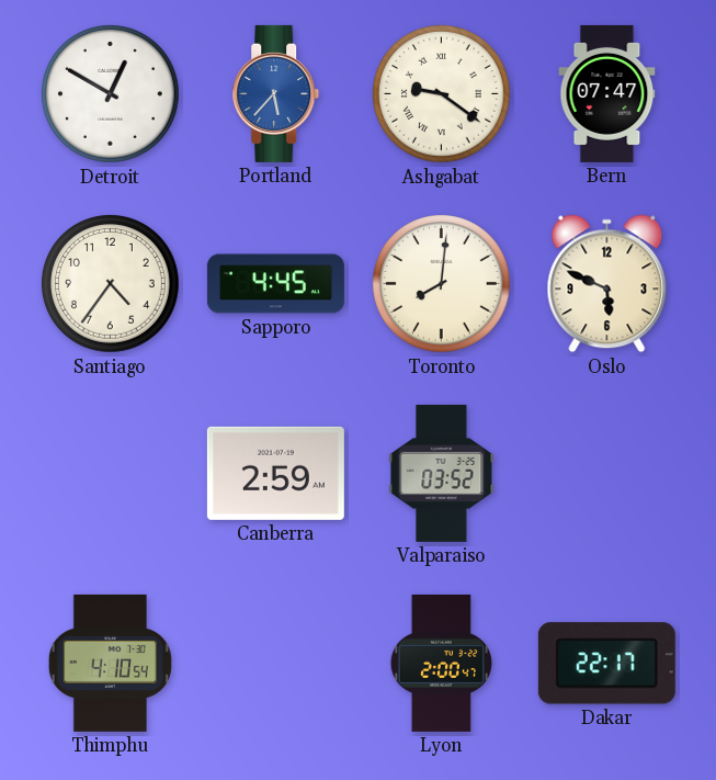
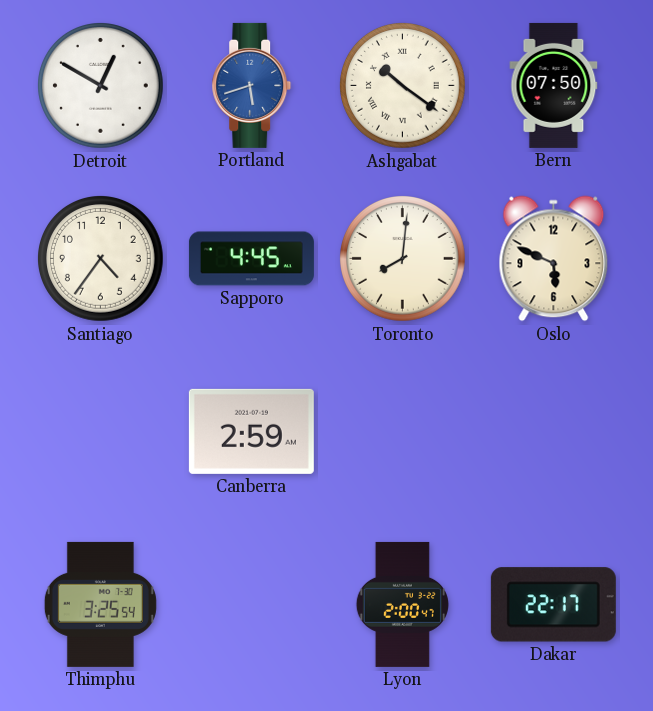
Portland: 5:37 -> 5:42
Ashgabat: 9:21 -> 10:21
Bern: 07:47 -> 07:50
Valparaiso: 03:52 -> none
Thimphu: 4:10 -> 3:25
